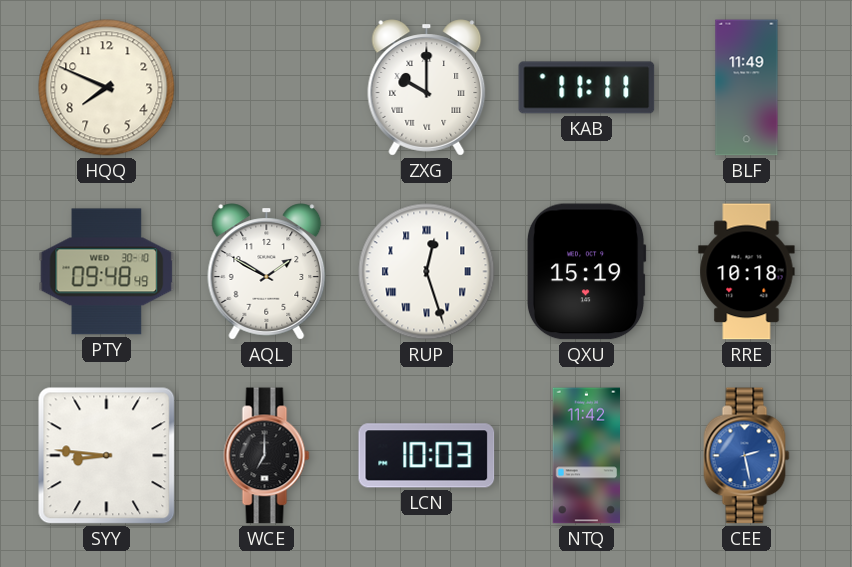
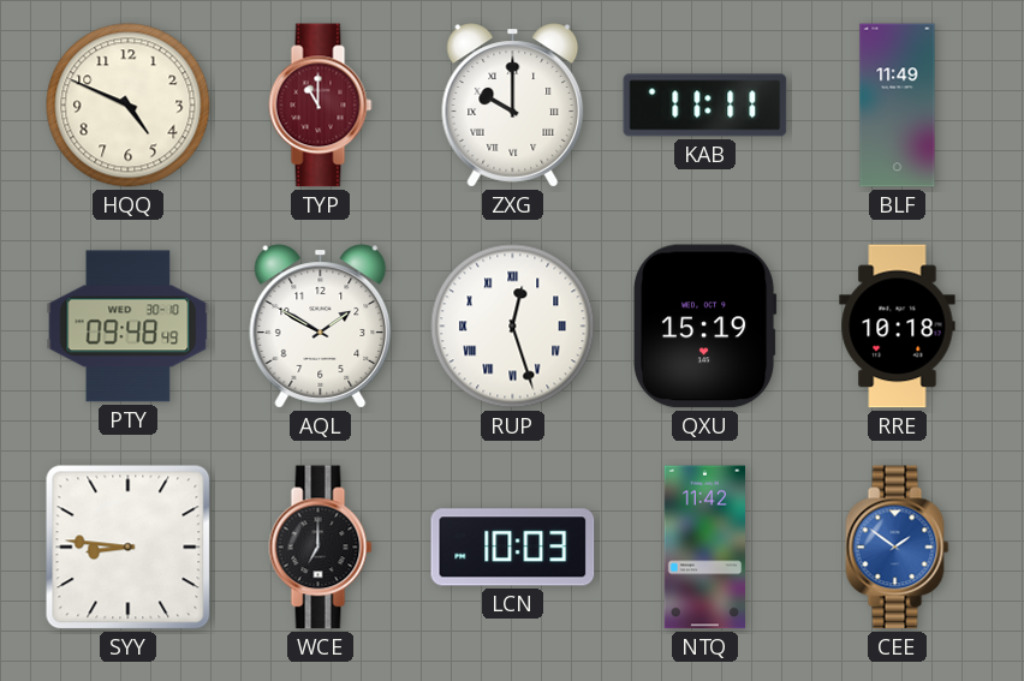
HQQ: 7:49 -> 4:49
TYP: none -> 11:00
CEE: 2:28 -> 1:51
